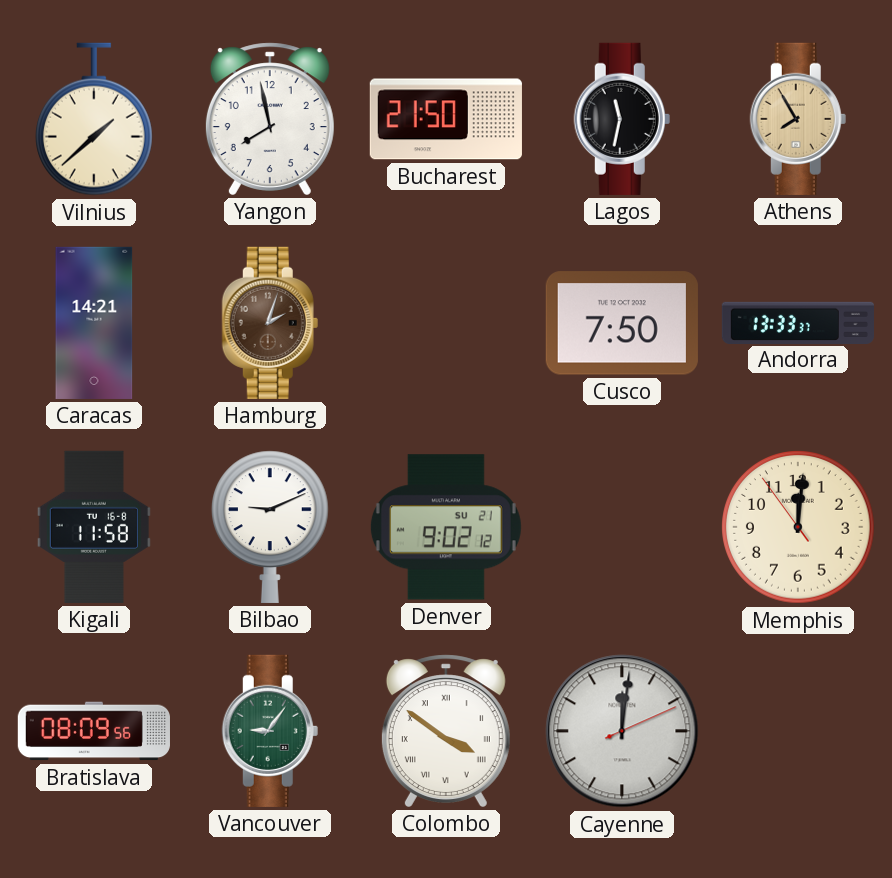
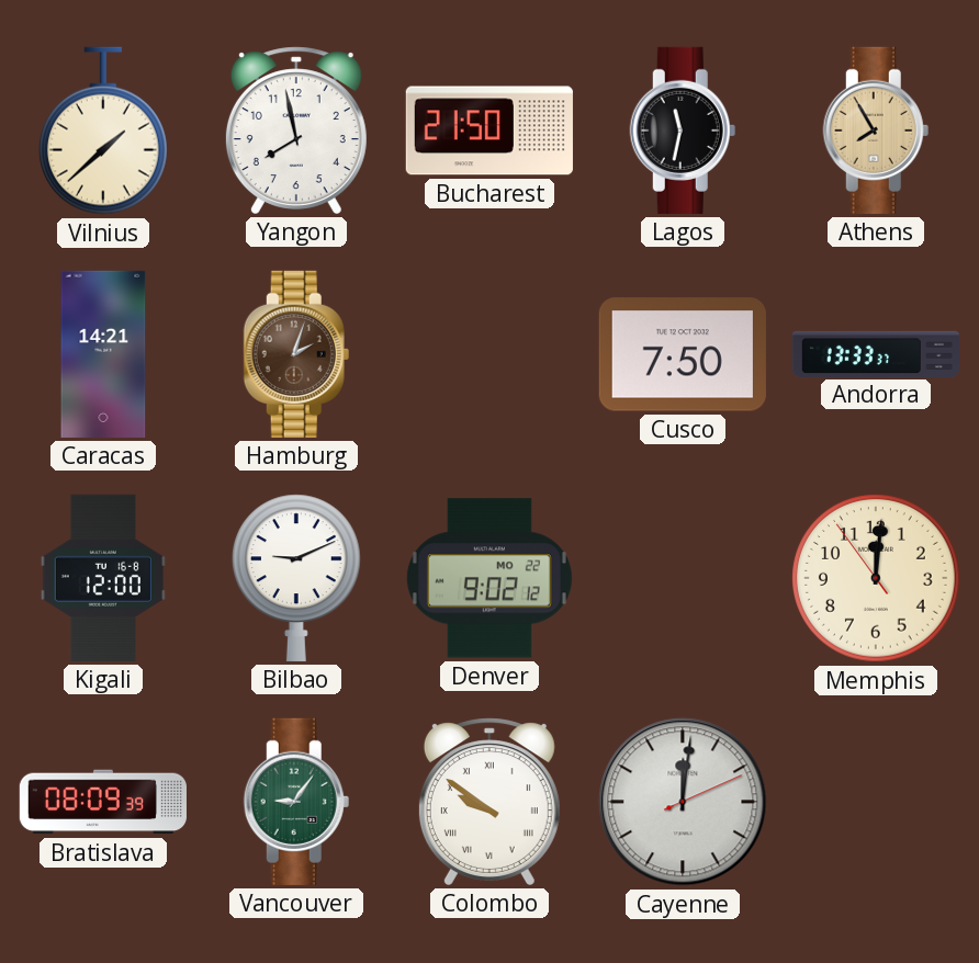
Kigali: 11:58 -> 12:00
Denver date: SU 21 -> MO 22
Bratislava: 08:09:56 -> 08:09:39
Colombo: 3:51 -> 9:51
